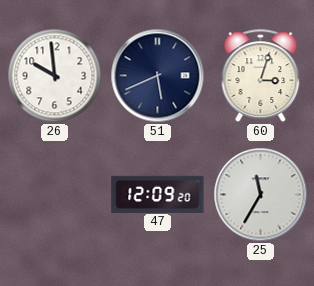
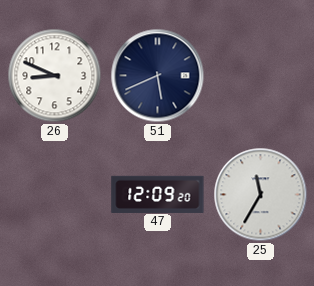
26: 9:59 -> 8:49
60: 3:03 -> none
